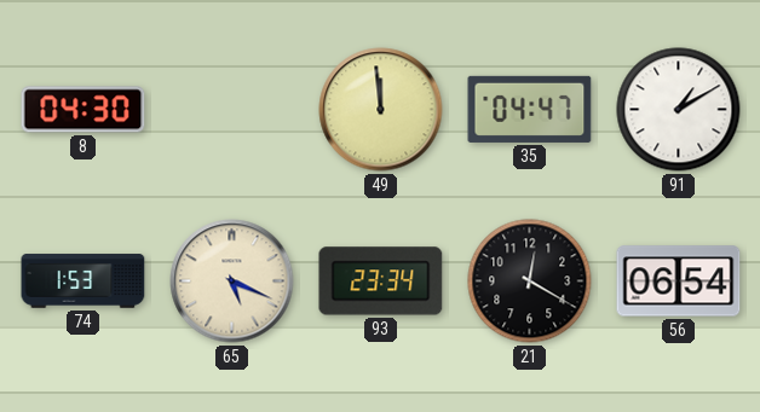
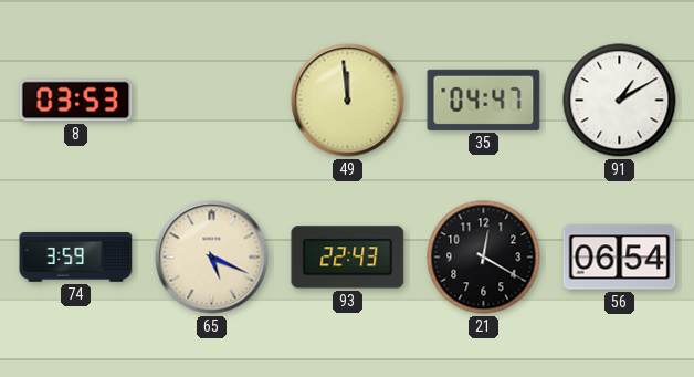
8: 04:30 -> 03:53
74: 1:53 -> 3:59
93: 23:34 -> 22:43
